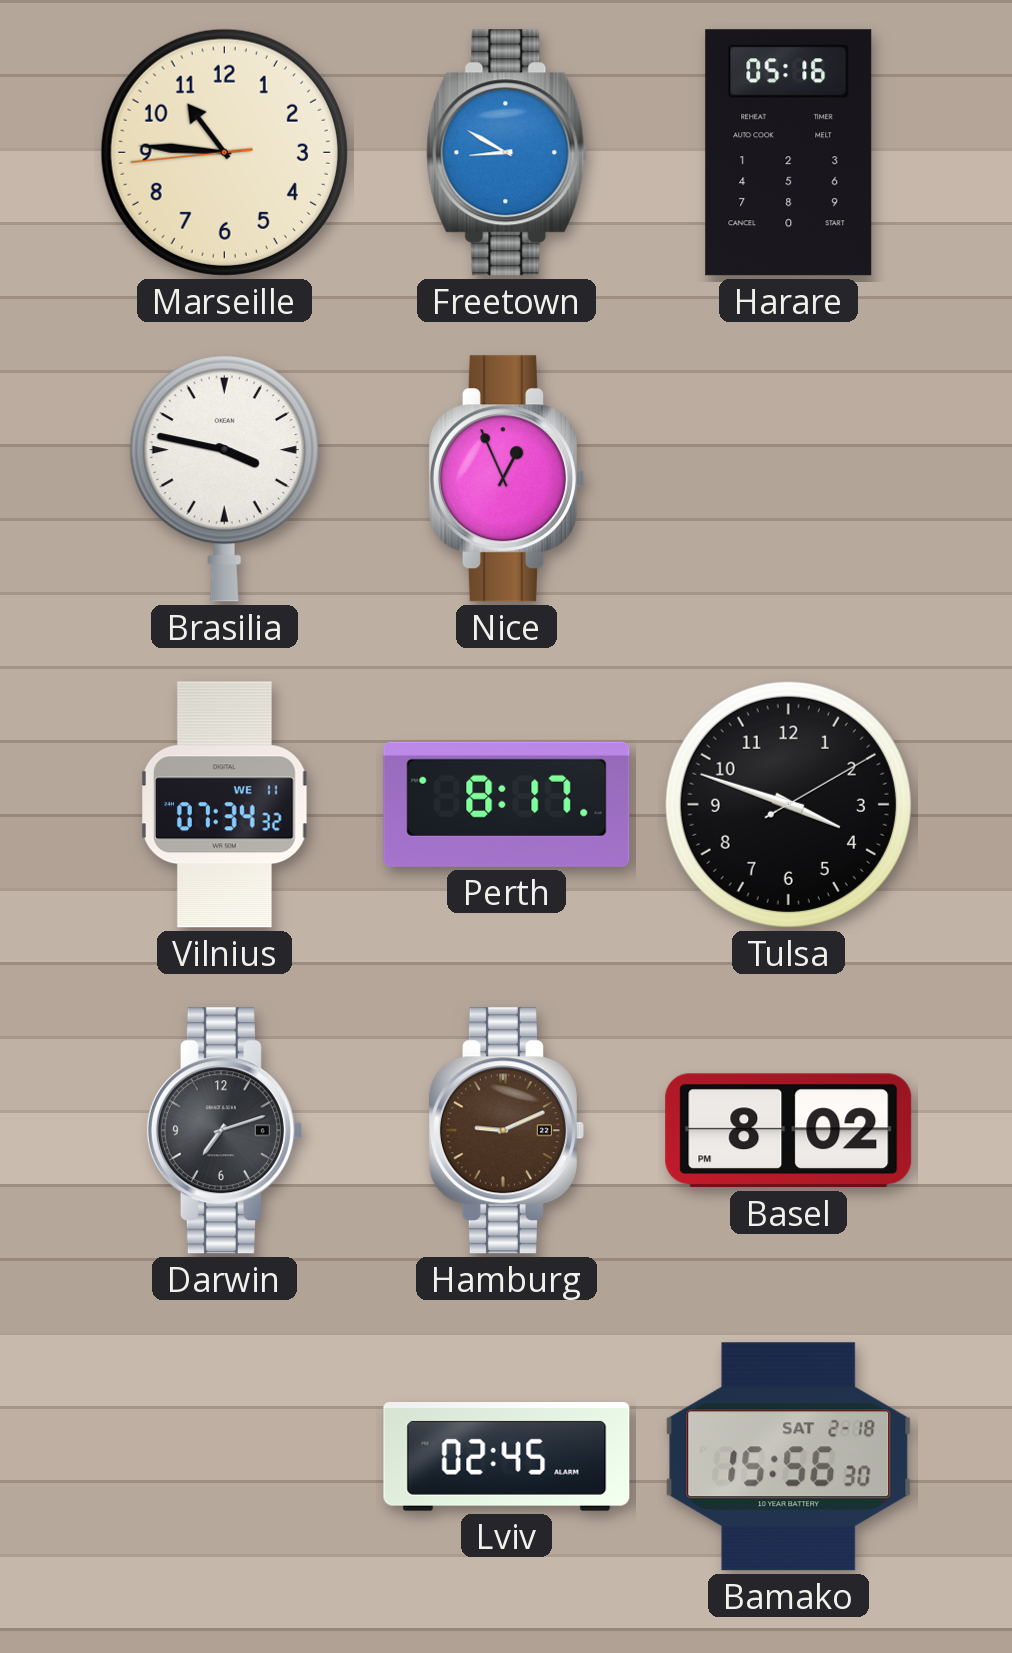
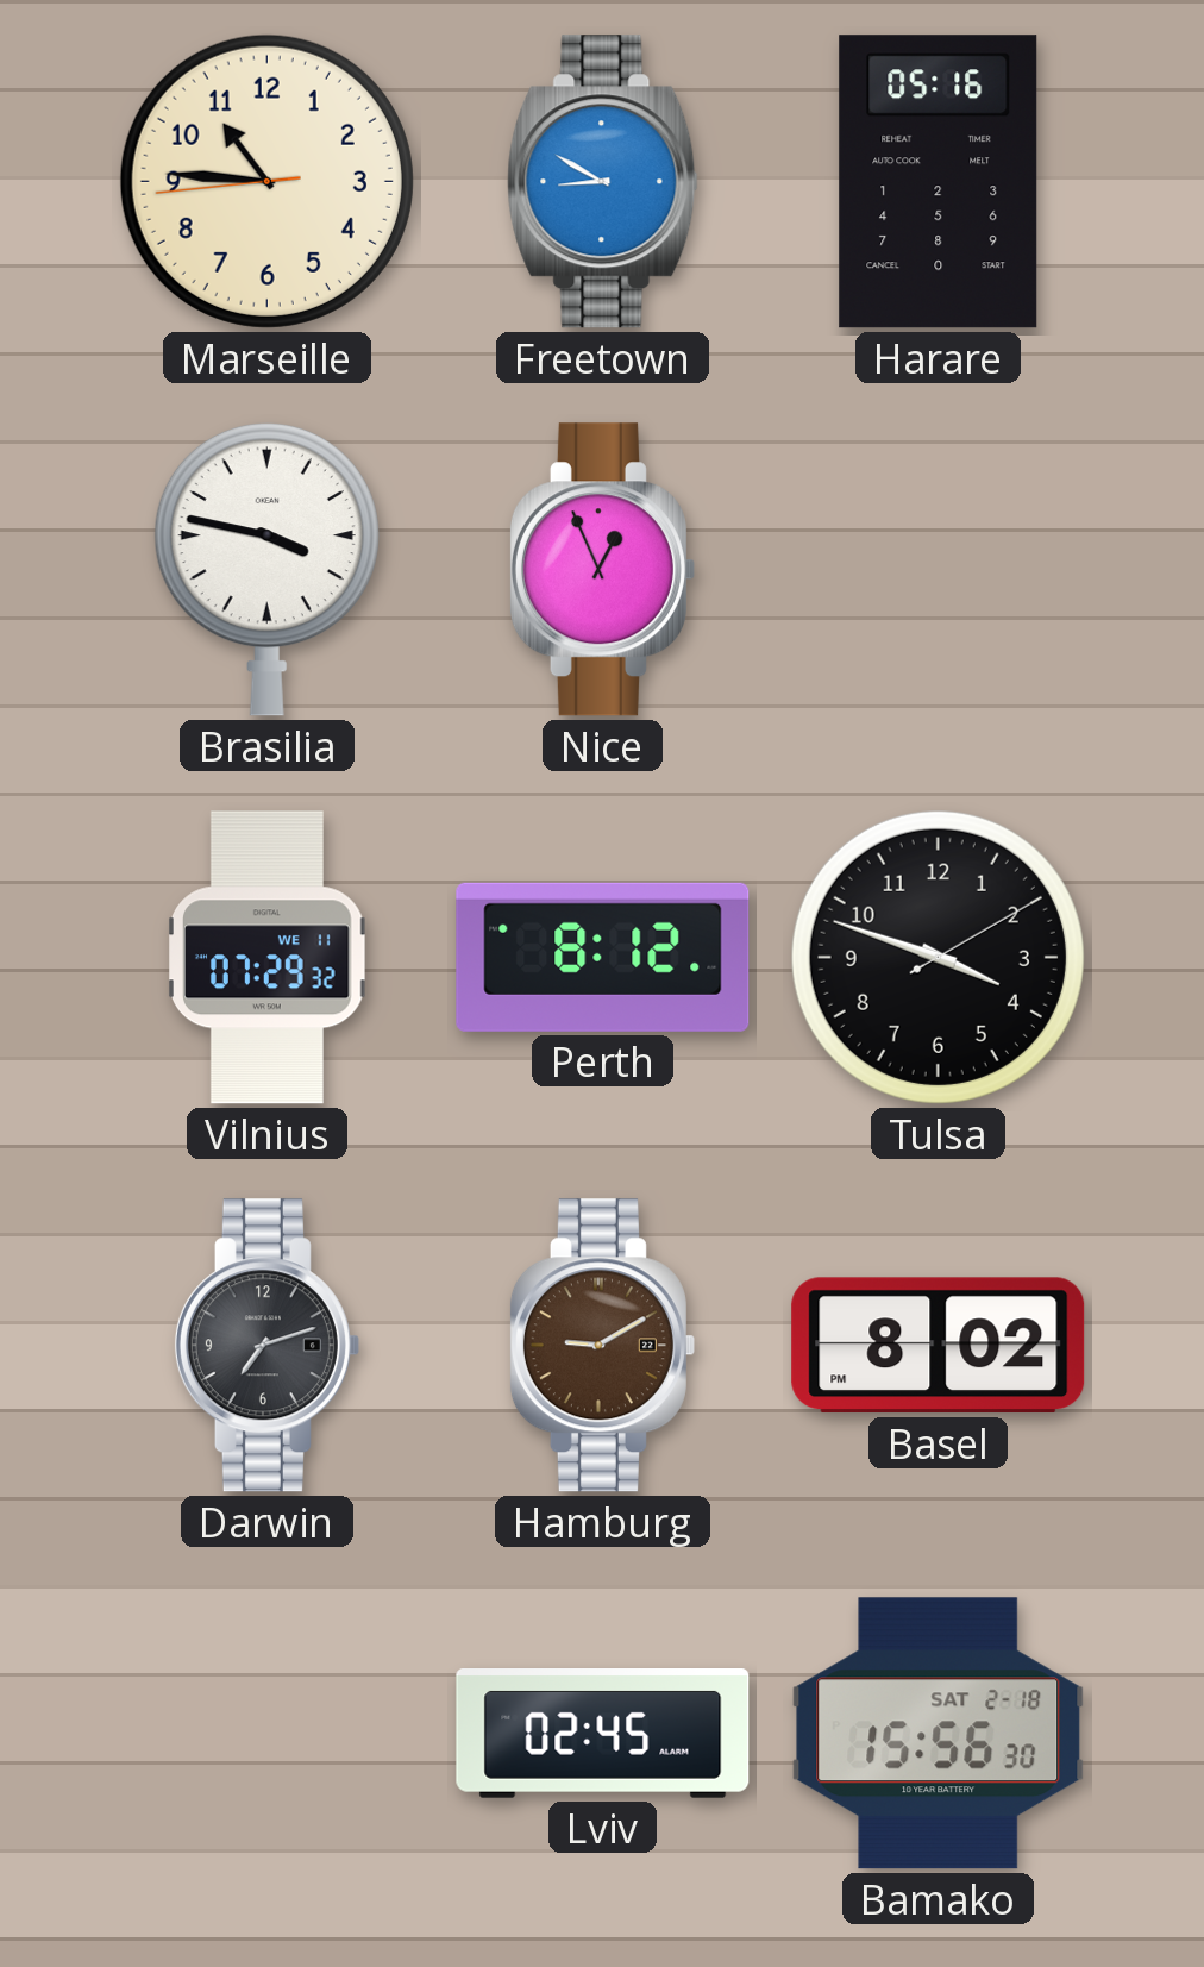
Vilnius: 07:34 -> 07:29
Perth: 8:17 -> 8:12
Hamburg: 9:11 -> 9:10
